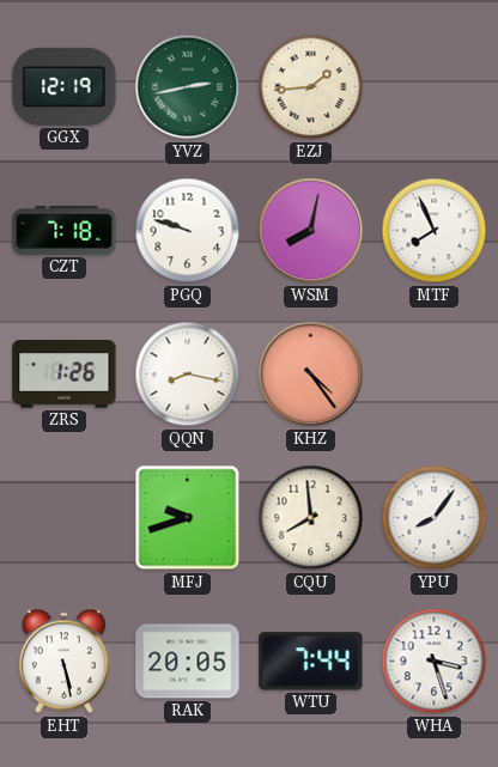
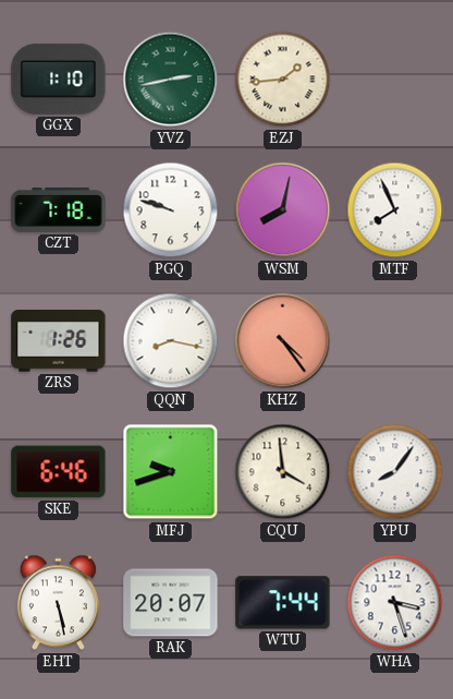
GGX: 12:19 -> 1:10
SKE: none -> 6:46
CQU: 7:59 -> 3:59
RAK: 20:05 -> 20:07
